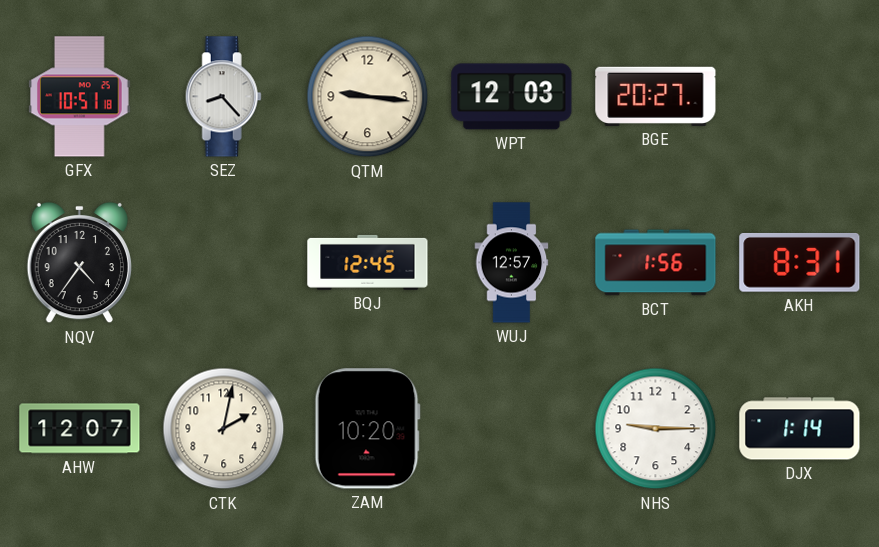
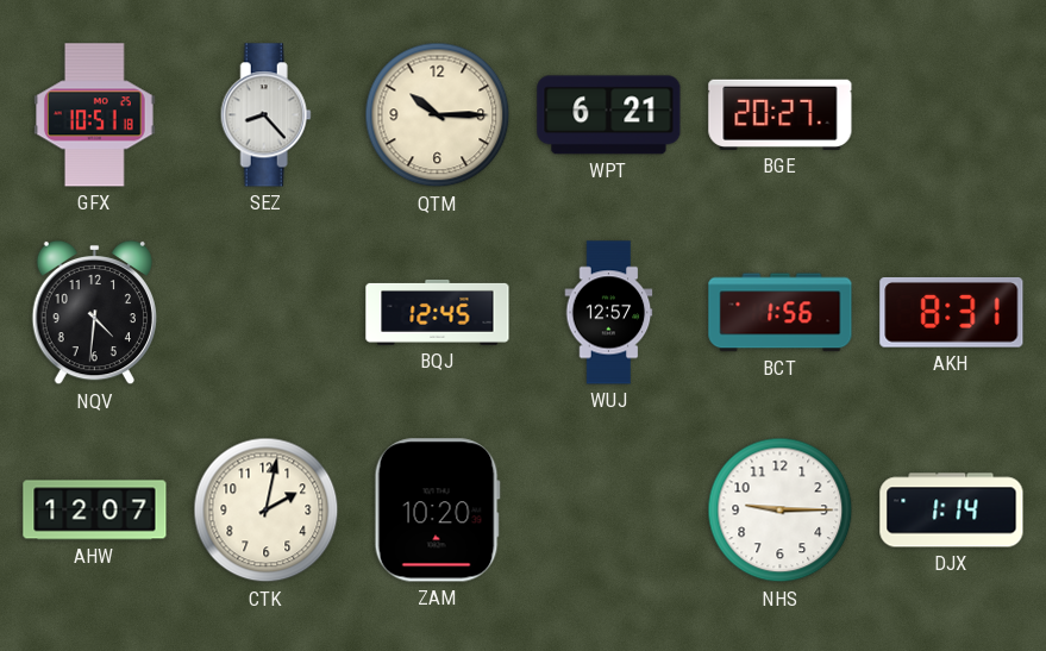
QTM: 9:16 -> 10:15
WPT: 12:03 -> 6:21
NQV: 4:36 -> 4:31
